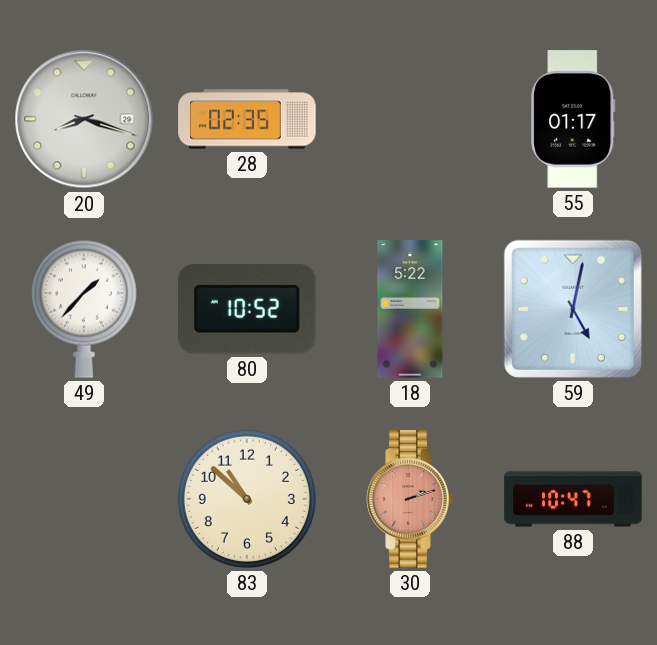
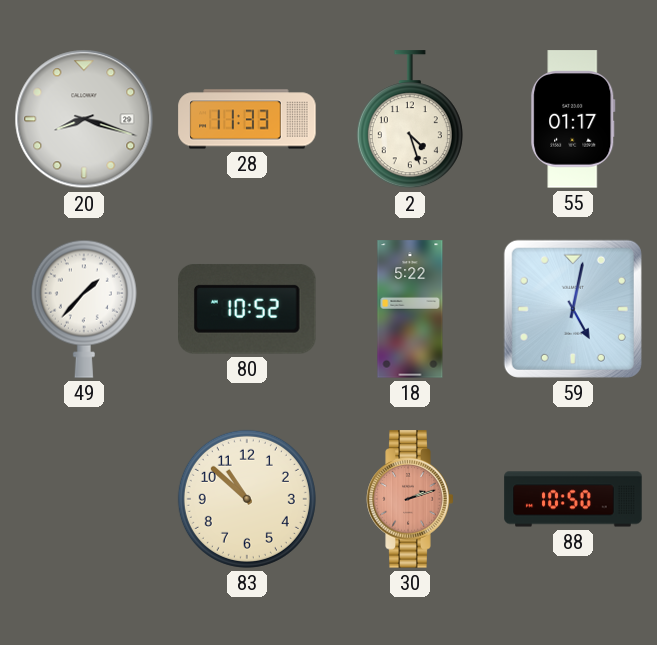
28: 02:35 -> 11:33
2: none -> 4:27
88: 10:47 -> 10:50
